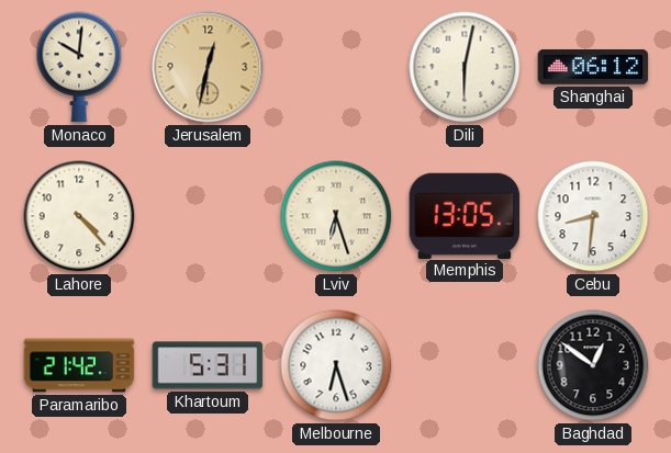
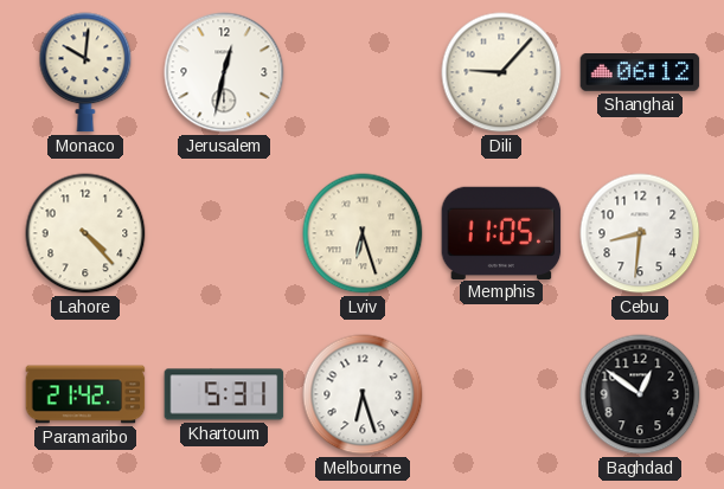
Jerusalem dial: champagne -> white
Dili: 6:02 -> 9:07
Memphis: 13:05 -> 11:05
